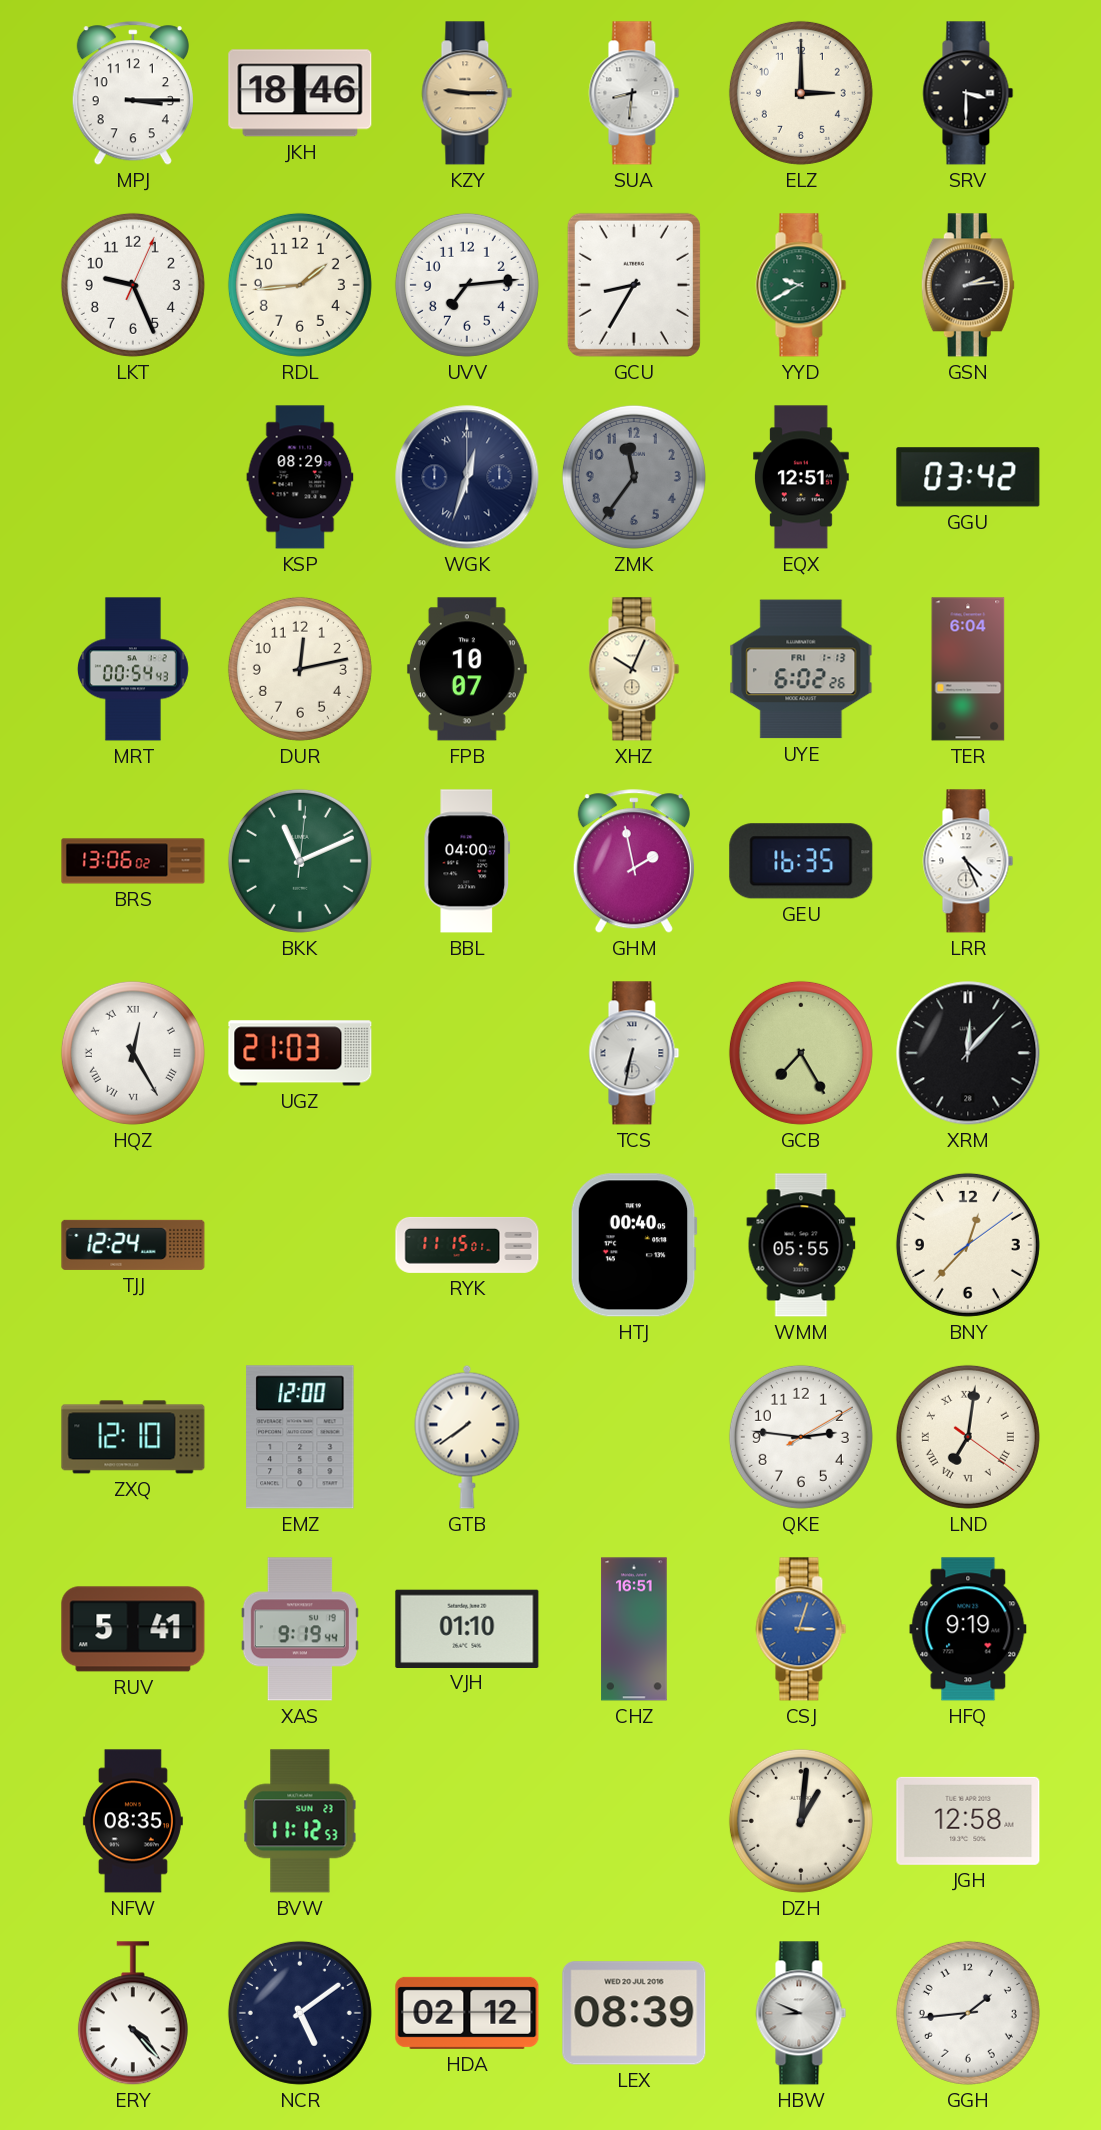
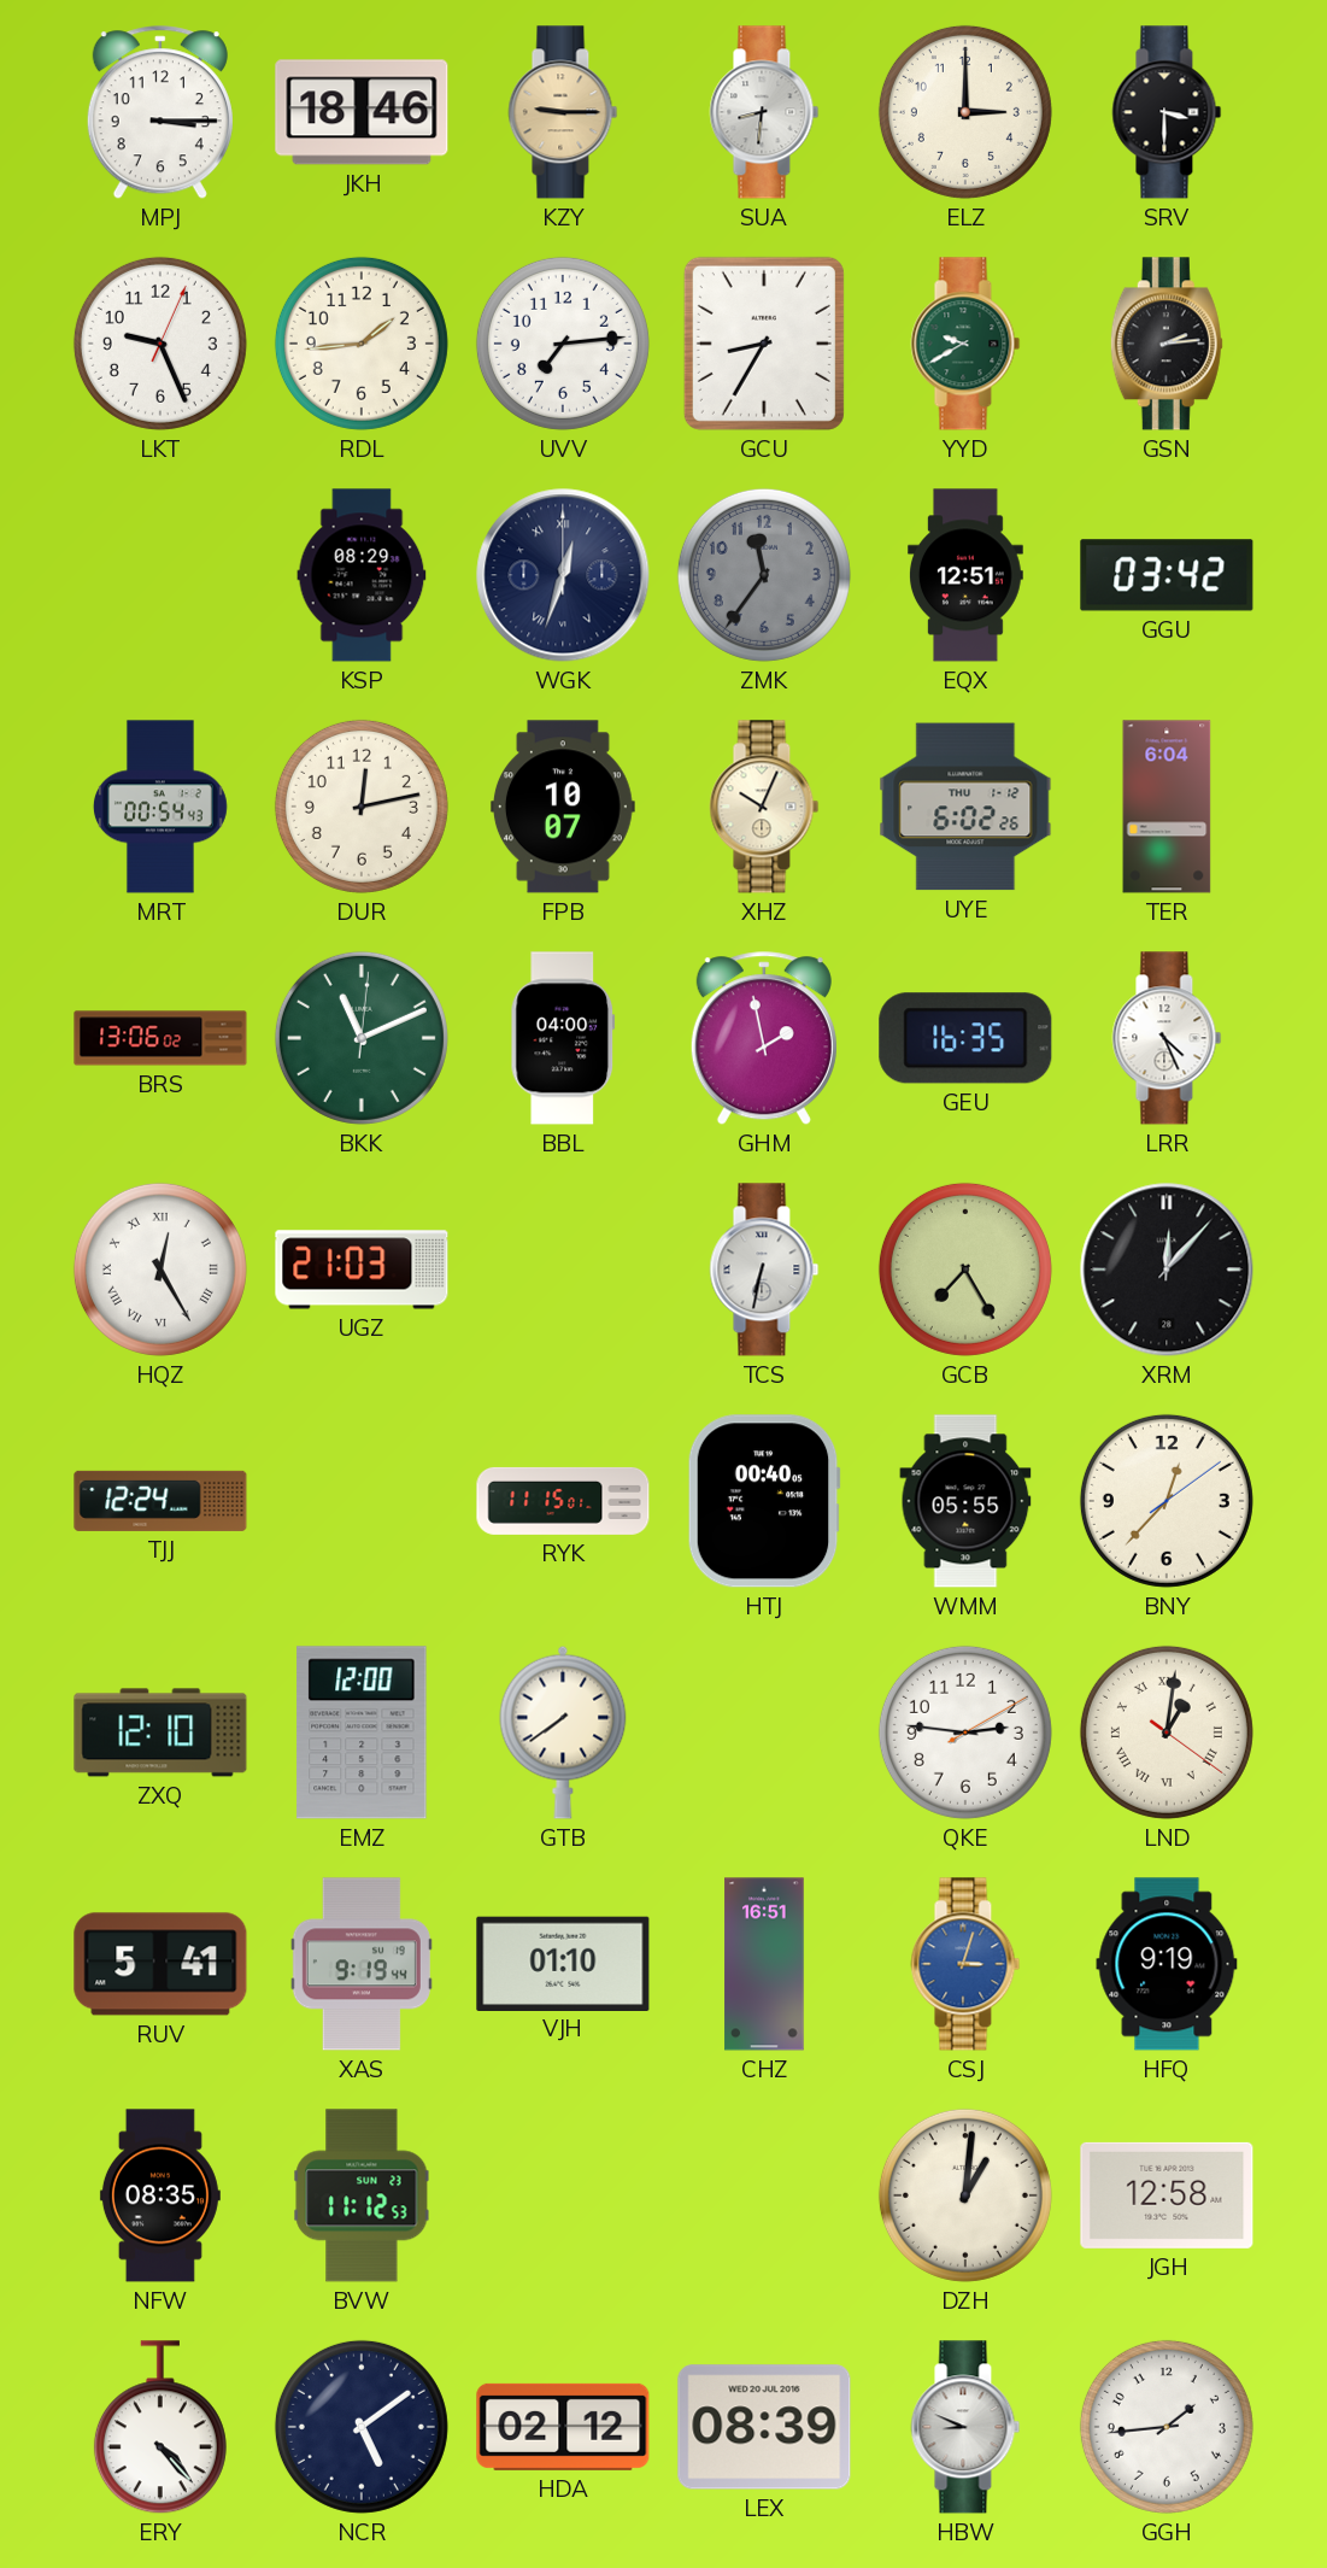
UYE date: FRI 1-13 -> THU 1-12
LND: 7:01 -> 1:01
